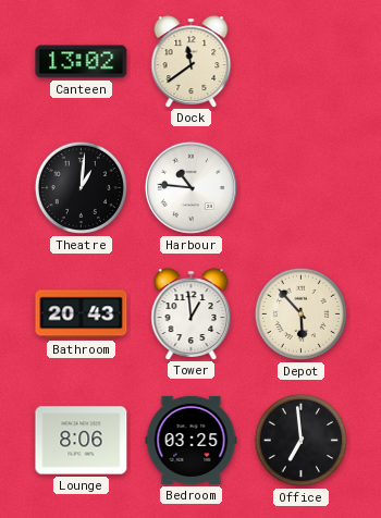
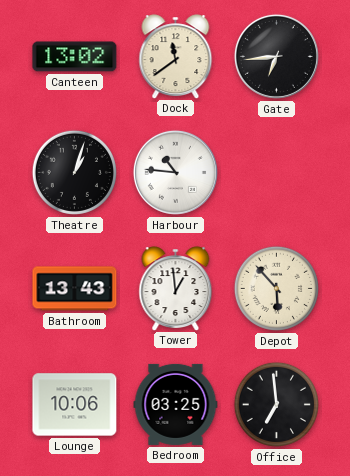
Gate: none -> 6:44
Theatre: 1:01 -> 1:03
Bathroom: 20:43 -> 13:43
Lounge: 8:06 -> 10:06
